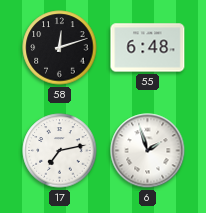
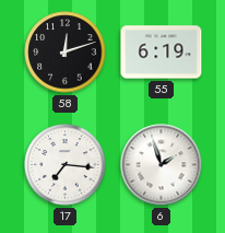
55: 6:48 -> 6:19
17: 7:13 -> 7:16
